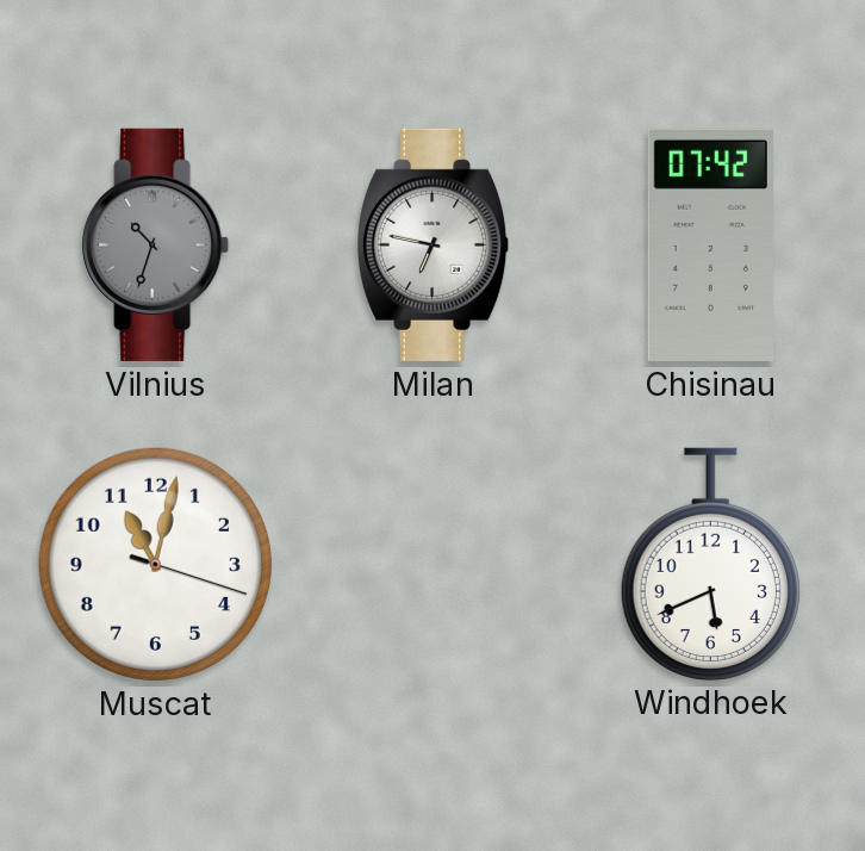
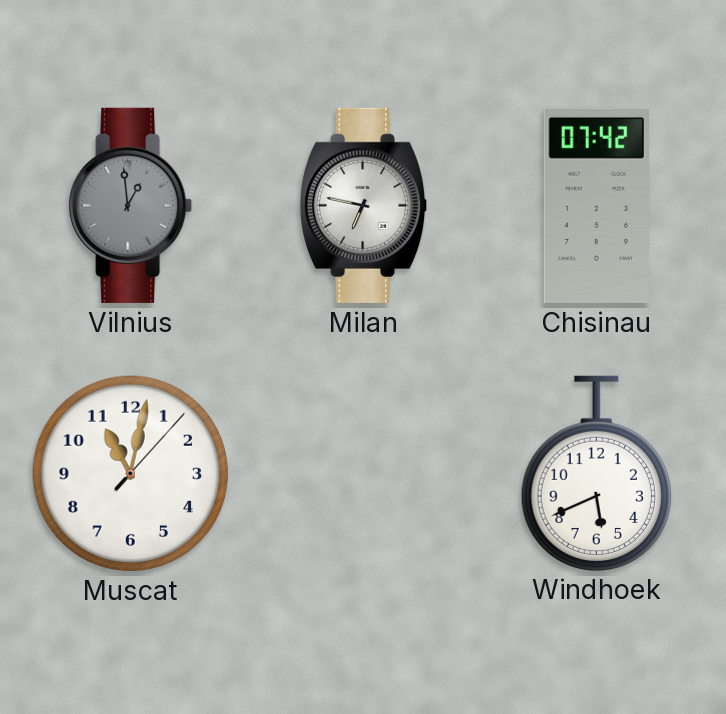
Vilnius: 10:33 -> 12:59
Muscat: 11:02:18 -> 11:02:07
